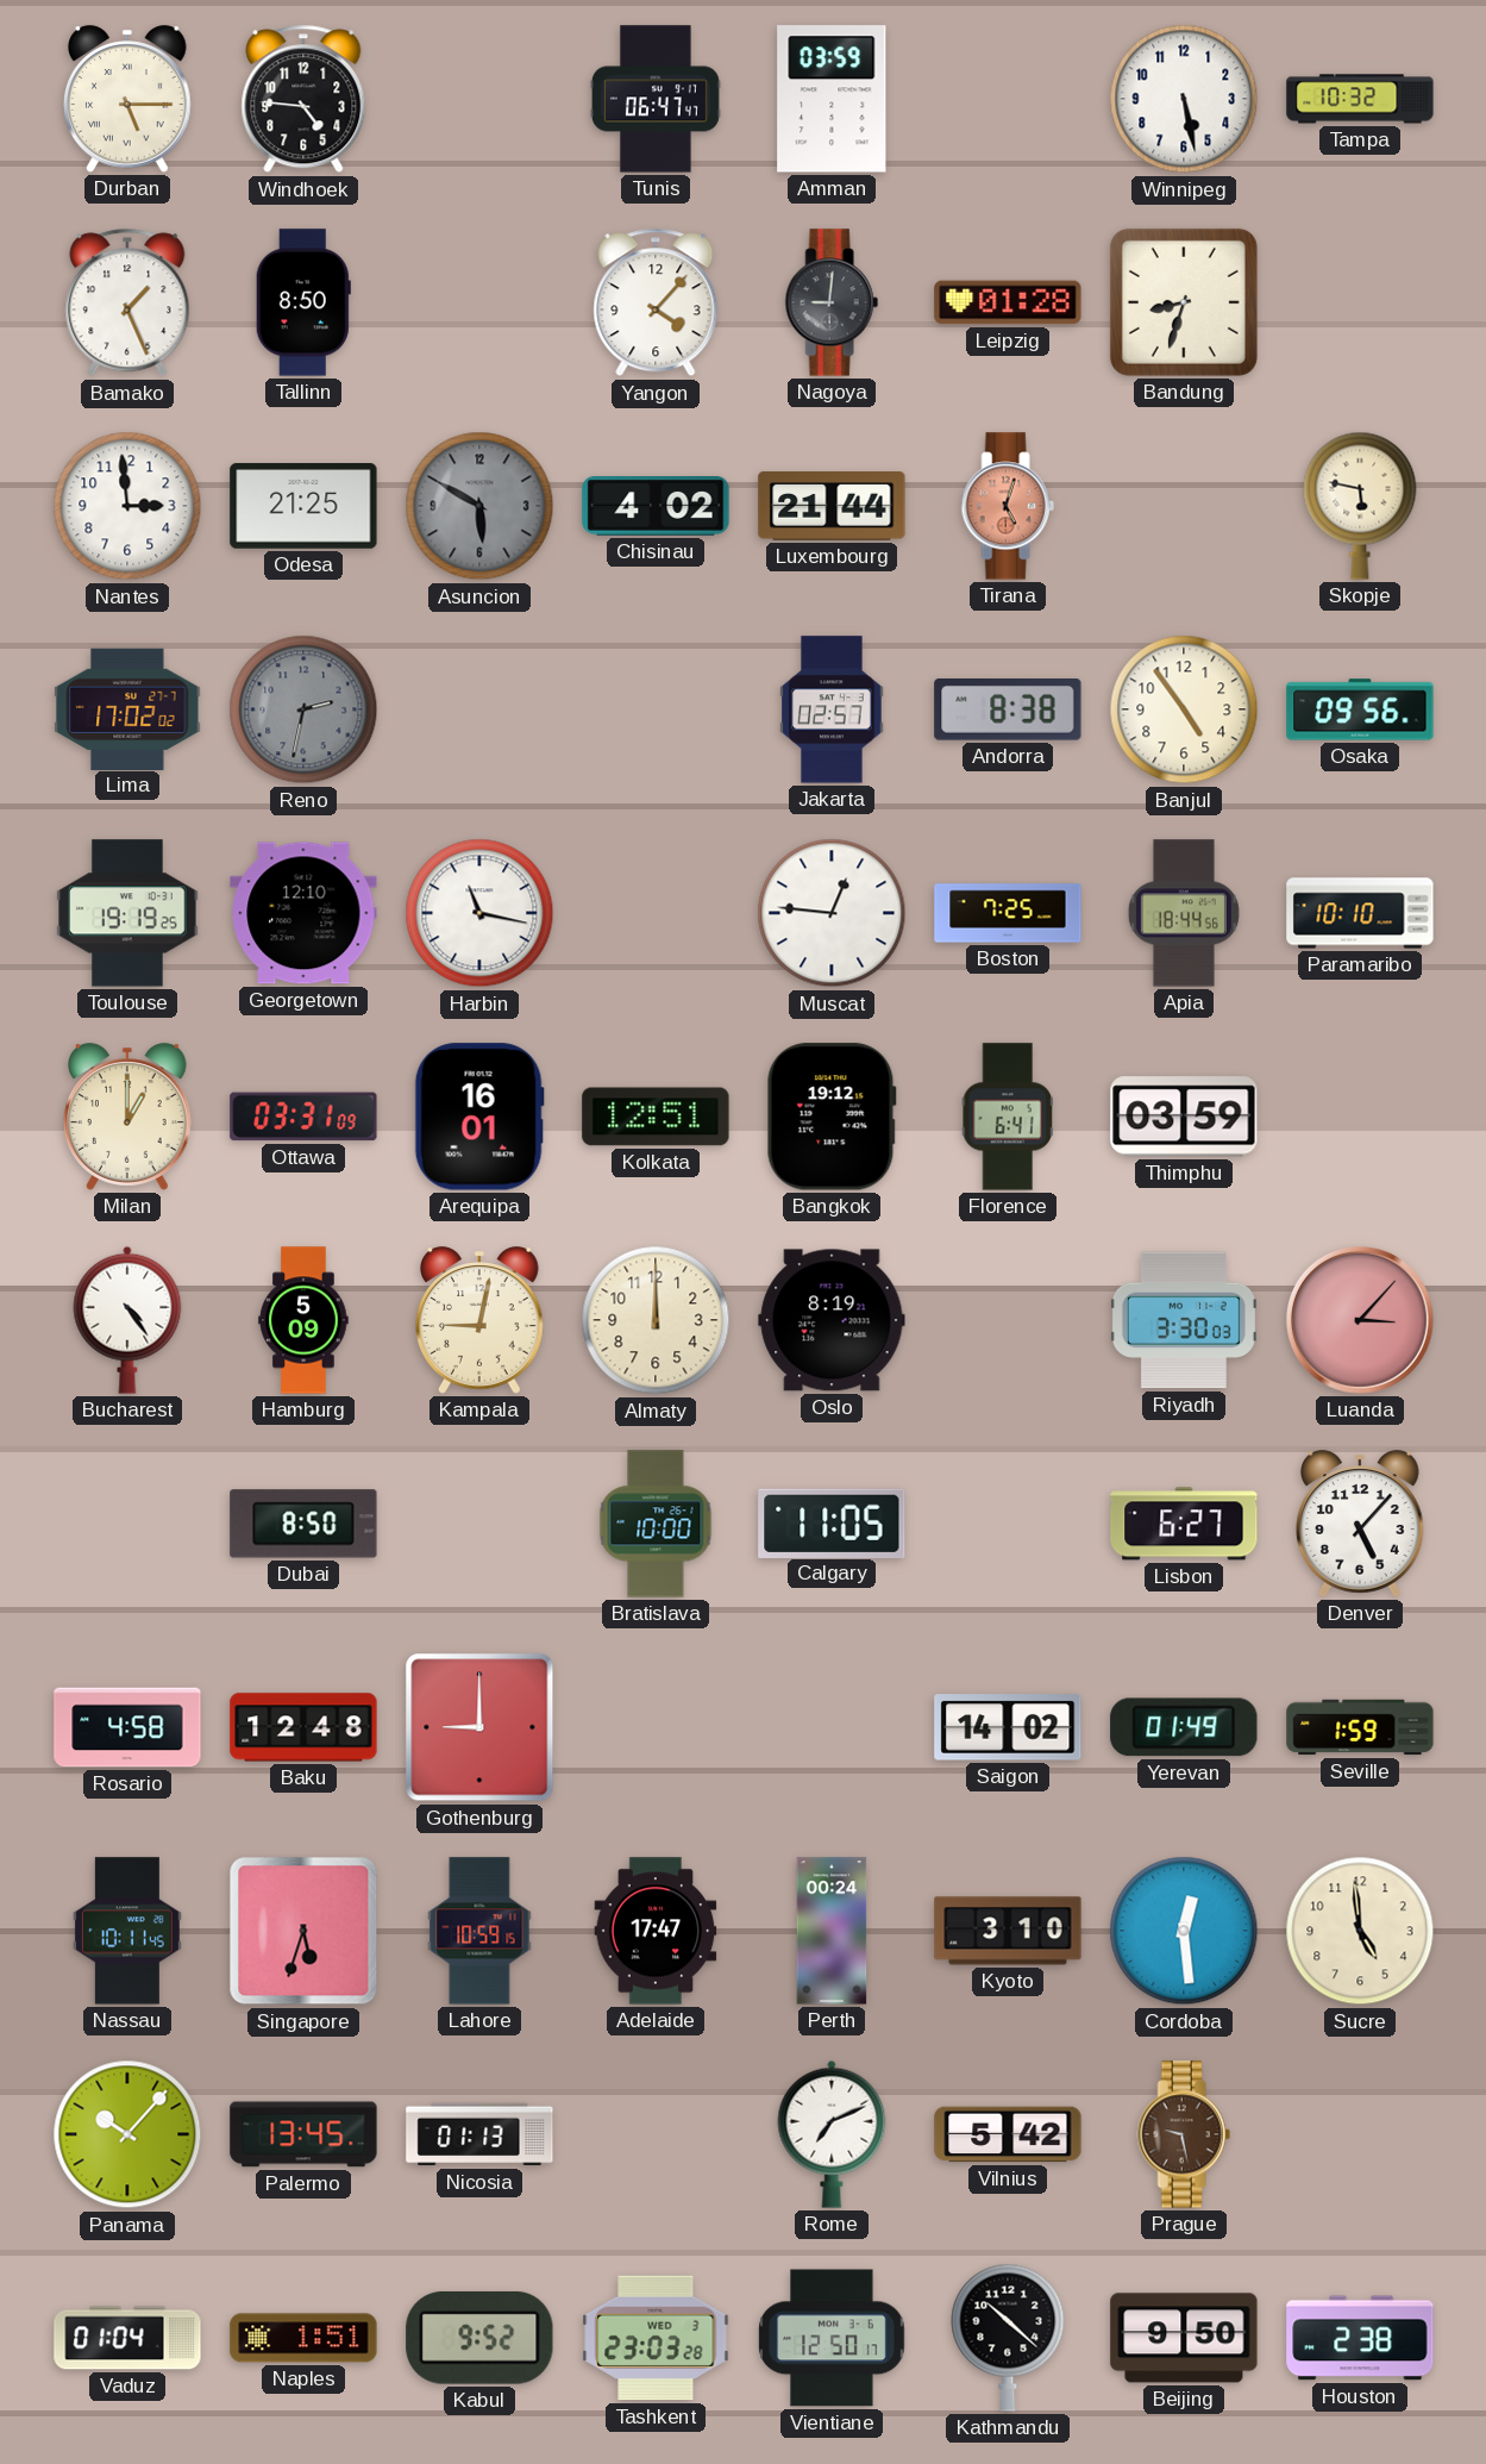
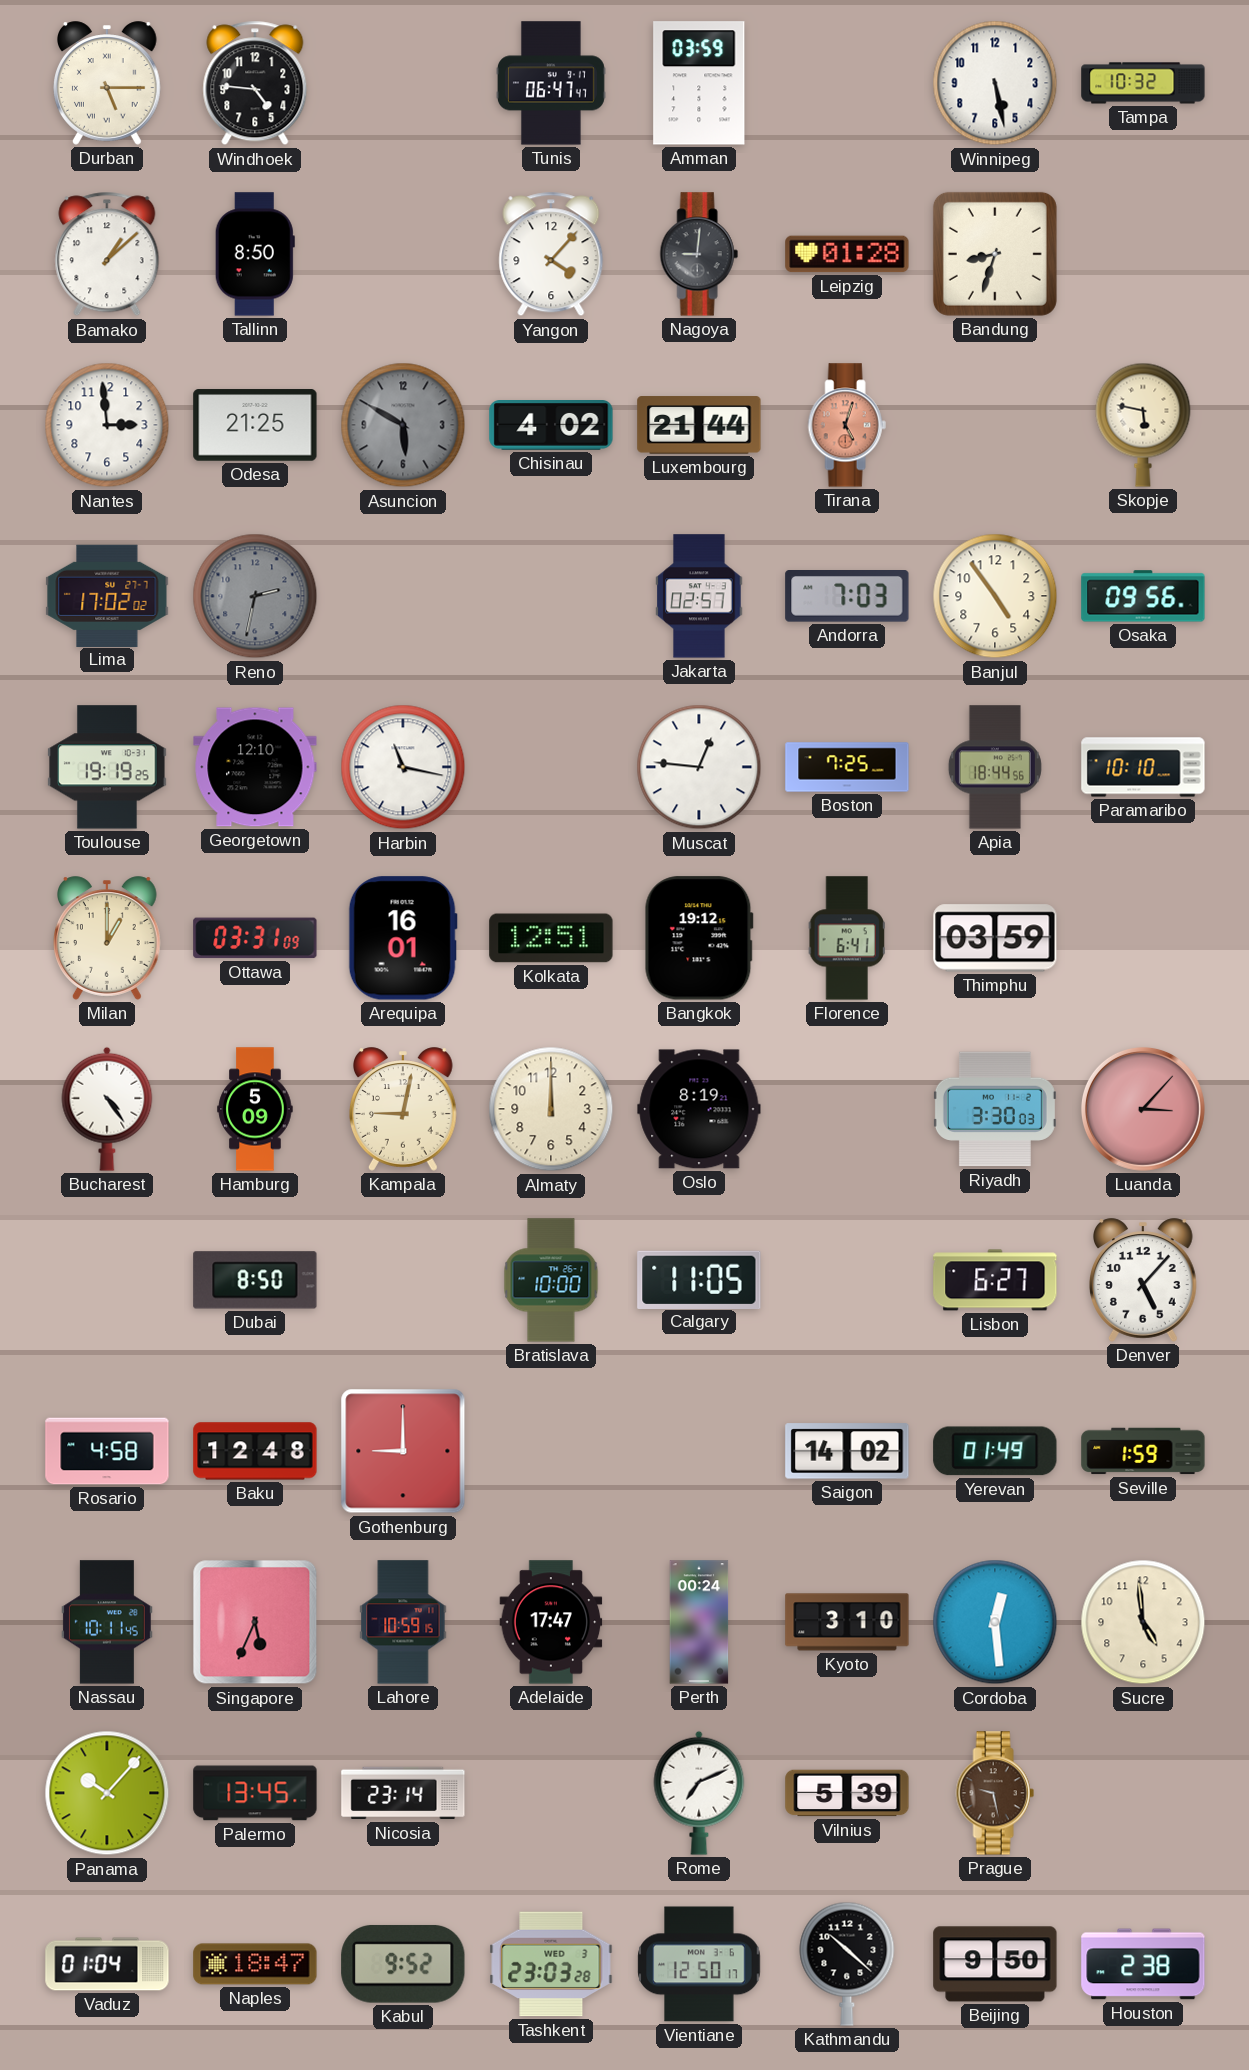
Bamako: 1:26 -> 1:08
Andorra: 8:38 -> 7:03
Singapore: 5:33 -> 5:34
Nicosia: 01:13 -> 23:14
Vilnius: 5:42 -> 5:39
Naples: 1:51 -> 18:47
